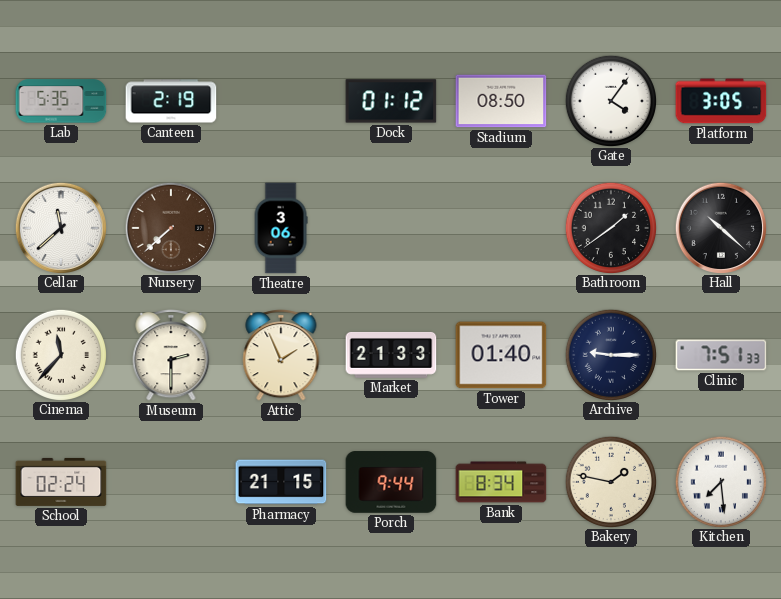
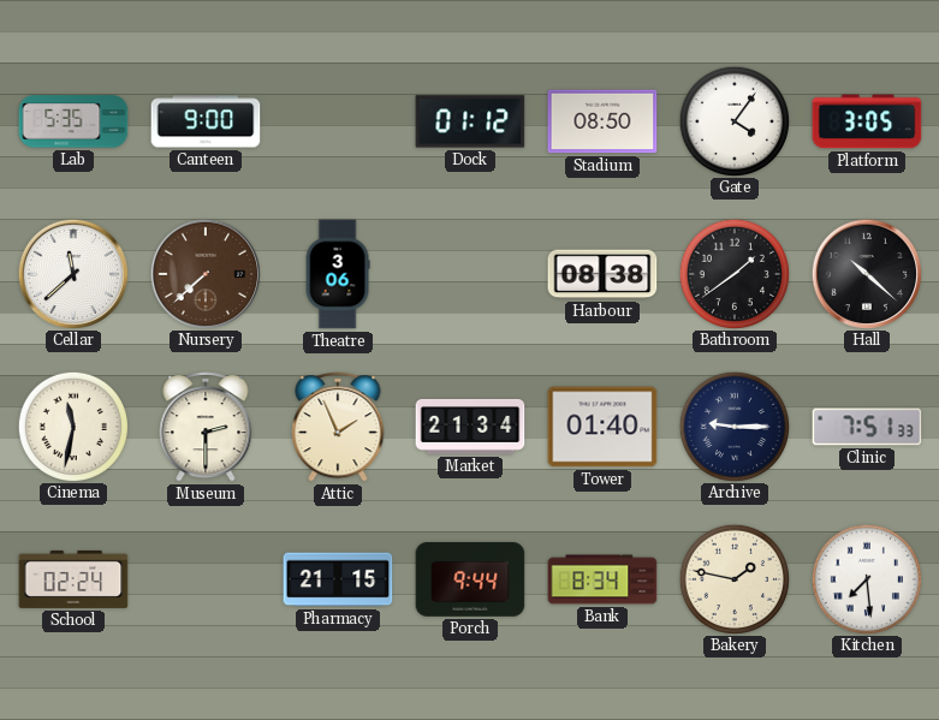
Canteen: 2:19 -> 9:00
Harbour: none -> 08:38
Cinema: 11:37 -> 11:32
Market: 21:33 -> 21:34
